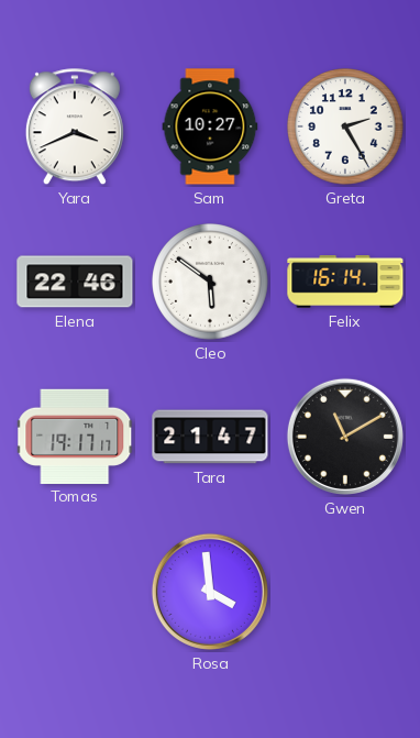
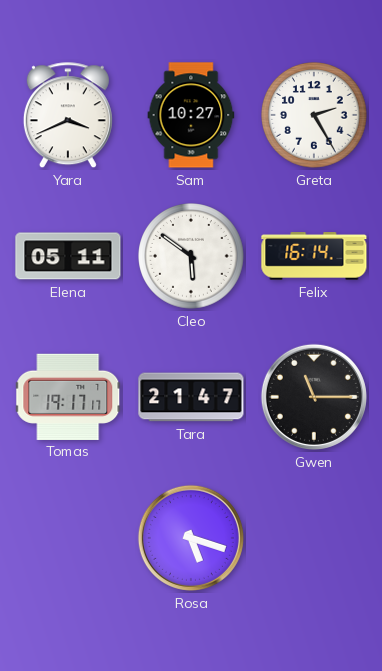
Elena: 22:46 -> 05:11
Gwen: 11:10 -> 11:15
Rosa: 3:59 -> 5:18
